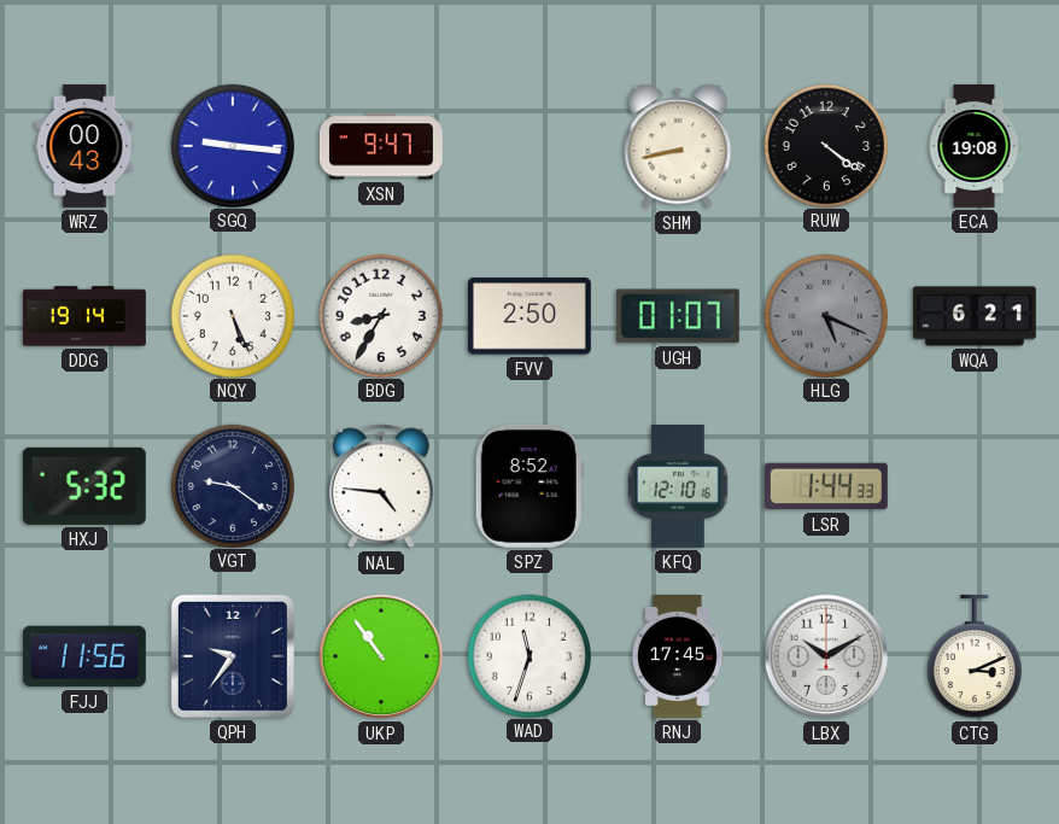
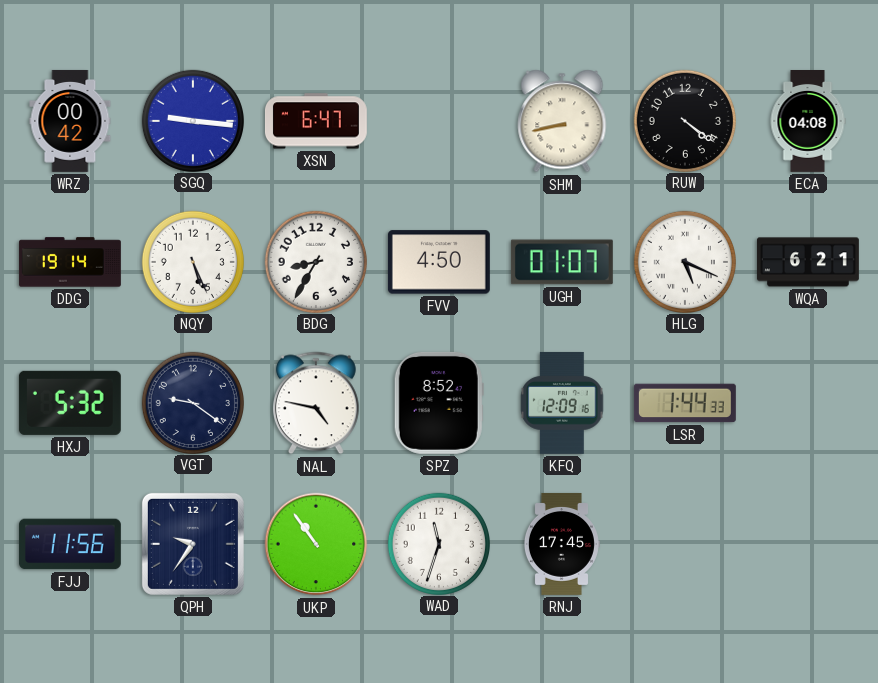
WRZ: 00:43 -> 00:42
XSN: 9:47 -> 6:47
ECA: 19:08 -> 04:08
FVV: 2:50 -> 4:50
HLG dial: grey -> white
NAL: 4:46 -> 4:47
KFQ: 12:10 -> 12:09
LBX: 10:10 -> none
CTG: 3:11 -> none
